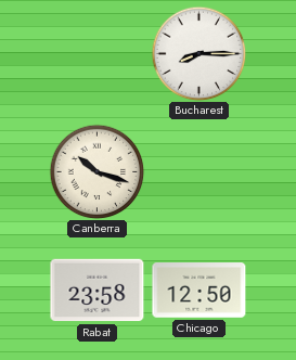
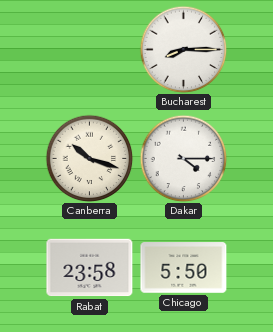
Dakar: none -> 4:15
Chicago: 12:50 -> 5:50
